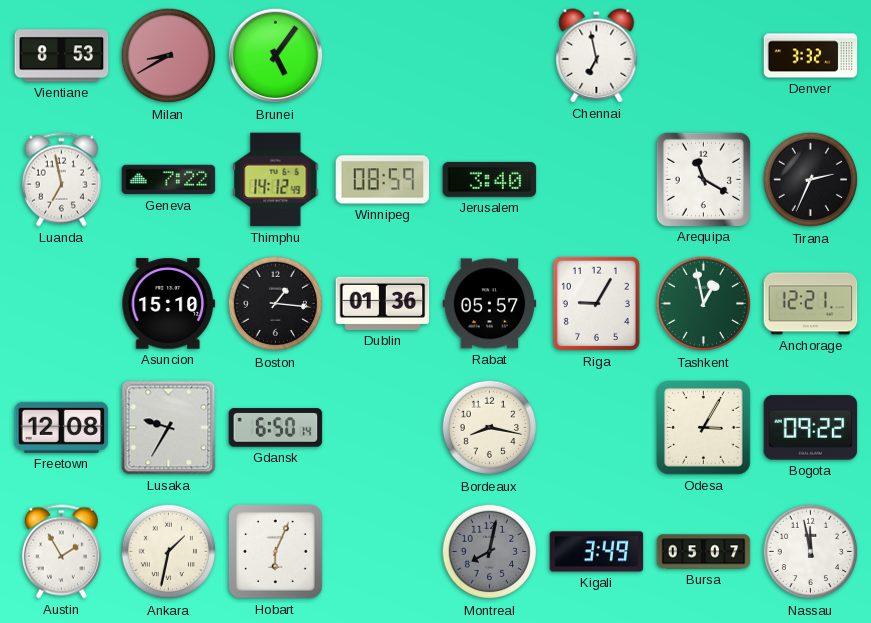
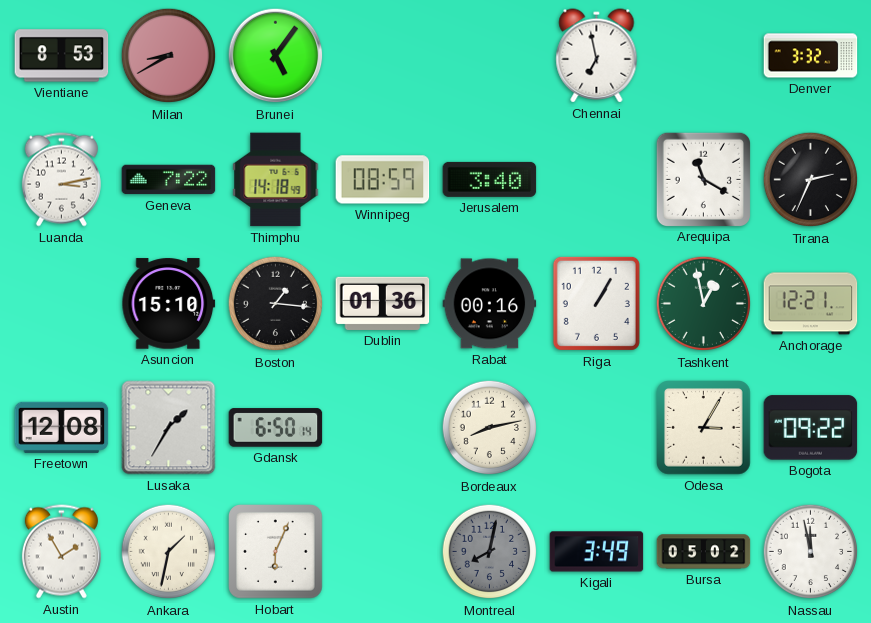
Luanda: 6:58 -> 3:13
Thimphu: 14:12 -> 14:18
Rabat: 05:57 -> 00:16
Riga: 9:05 -> 1:05
Lusaka: 9:35 -> 1:35
Bordeaux: 8:17 -> 8:13
Bursa: 05:07 -> 05:02
